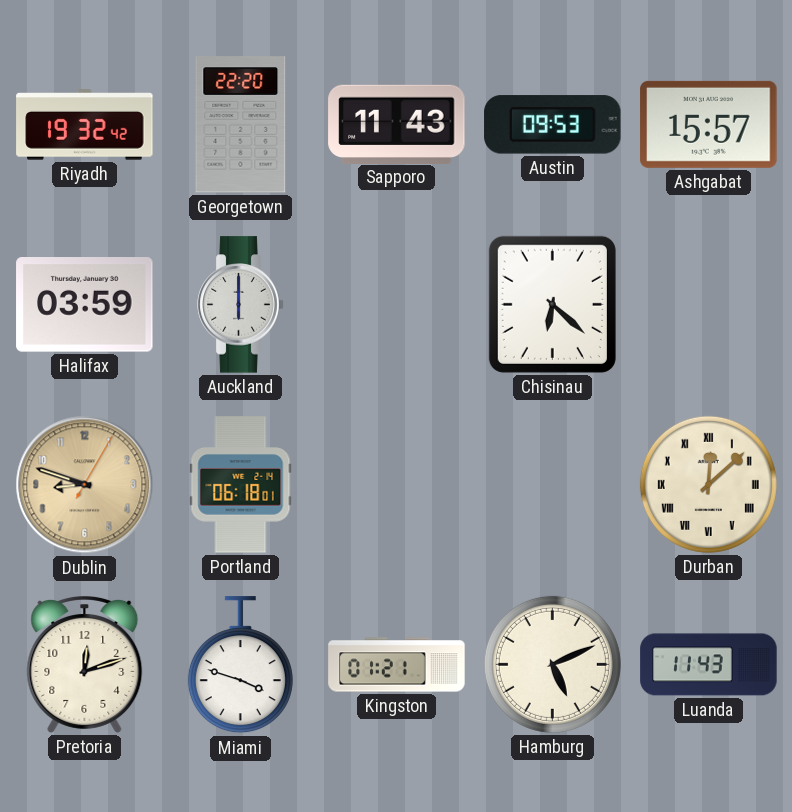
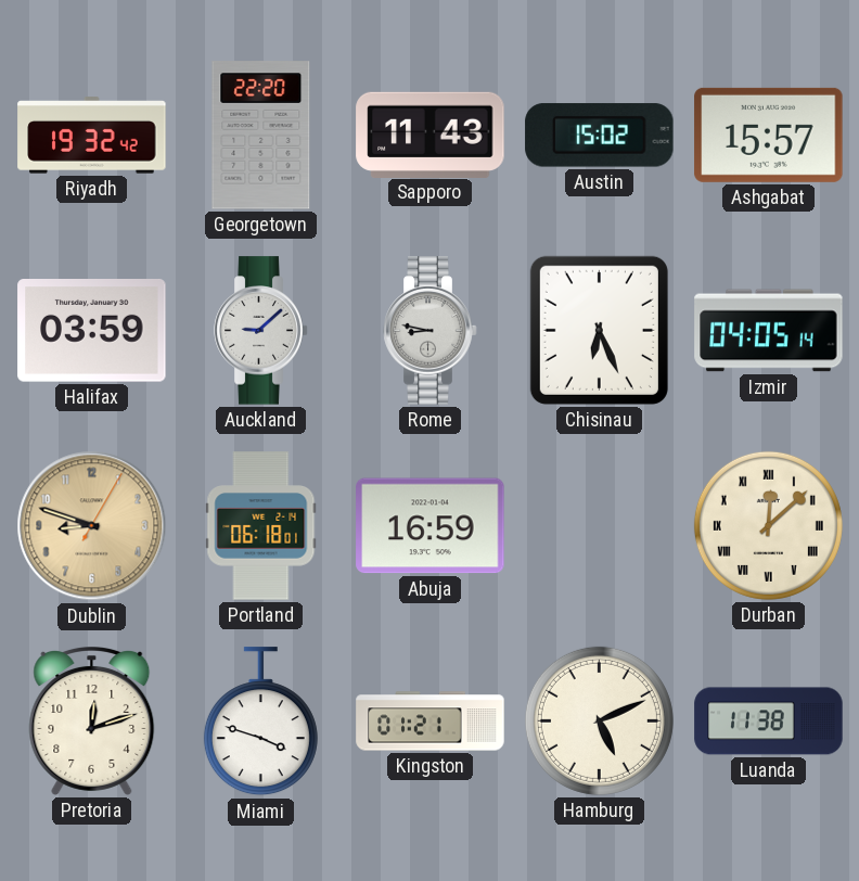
Austin: 09:53 -> 15:02
Auckland: 6:00 -> 9:08
Rome: none -> 8:47
Chisinau: 6:22 -> 6:26
Izmir: none -> 04:05
Abuja: none -> 16:59
Luanda: 11:43 -> 11:38
